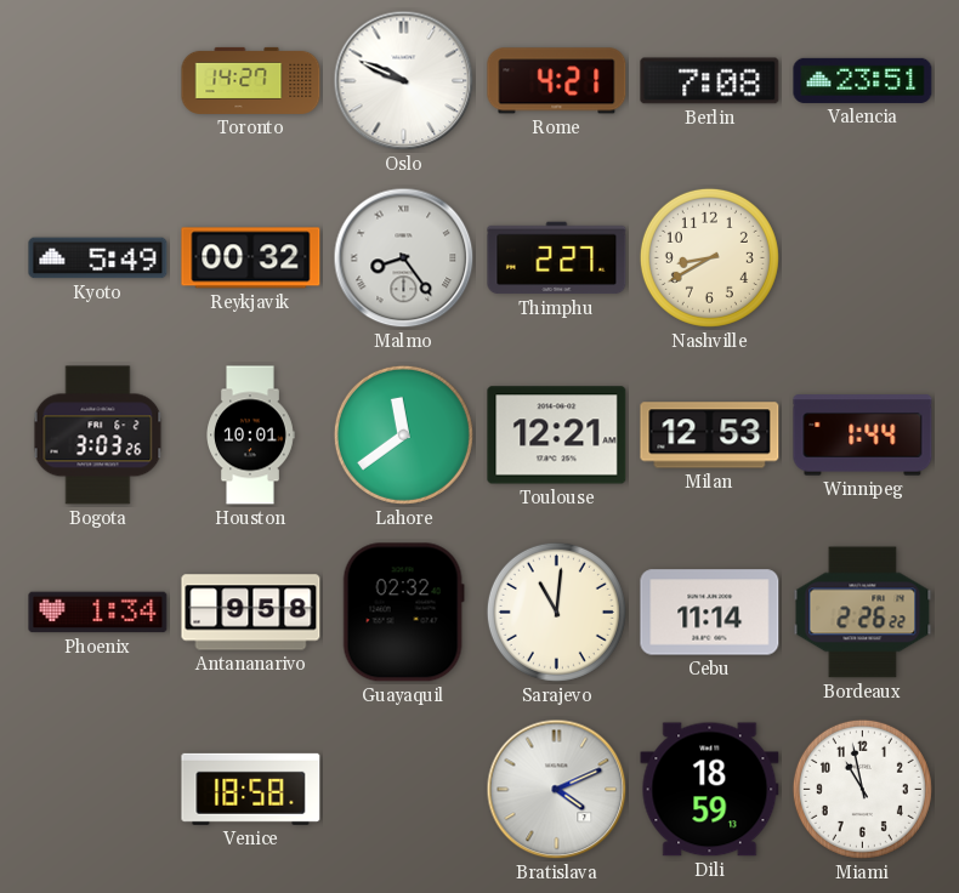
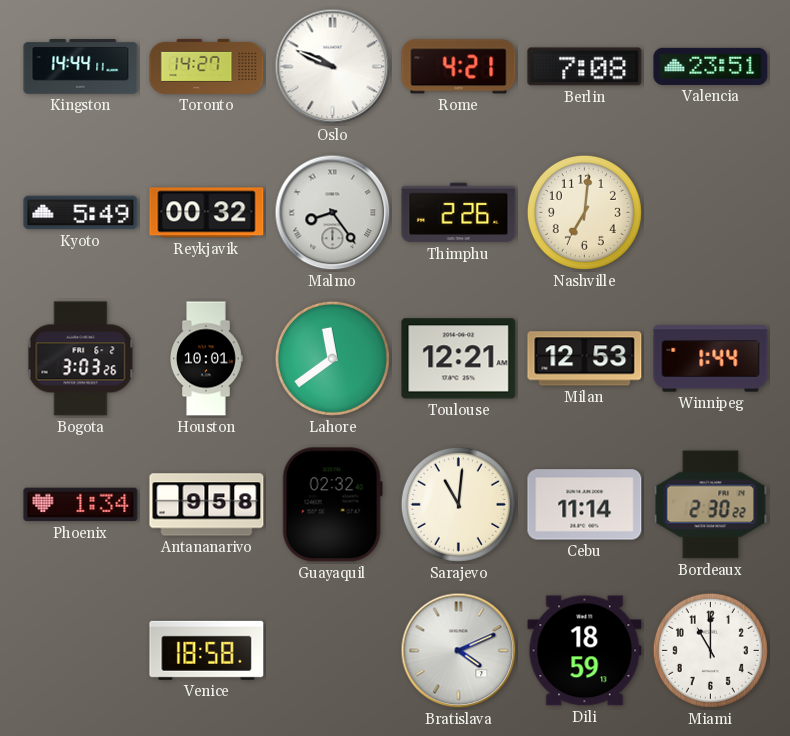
Kingston: none -> 14:44
Thimphu: 2:27 -> 2:26
Nashville: 8:40 -> 7:01
Bordeaux: 2:26 -> 2:30
Miami: 10:58 -> 11:00
